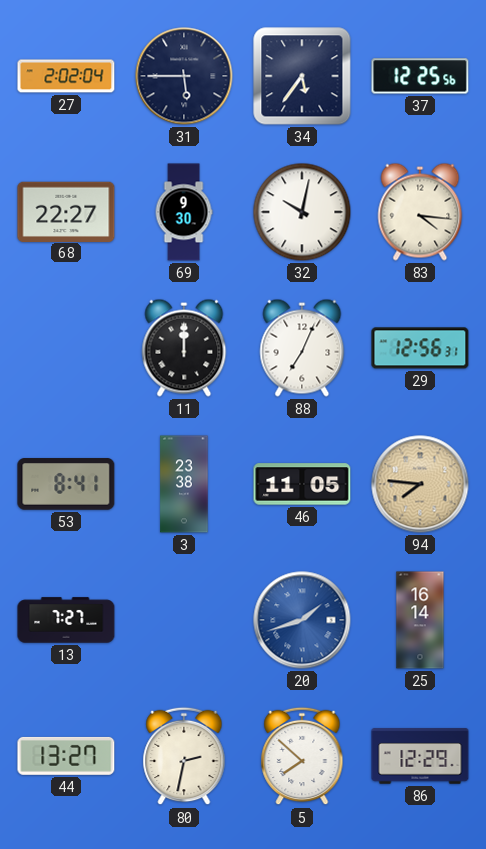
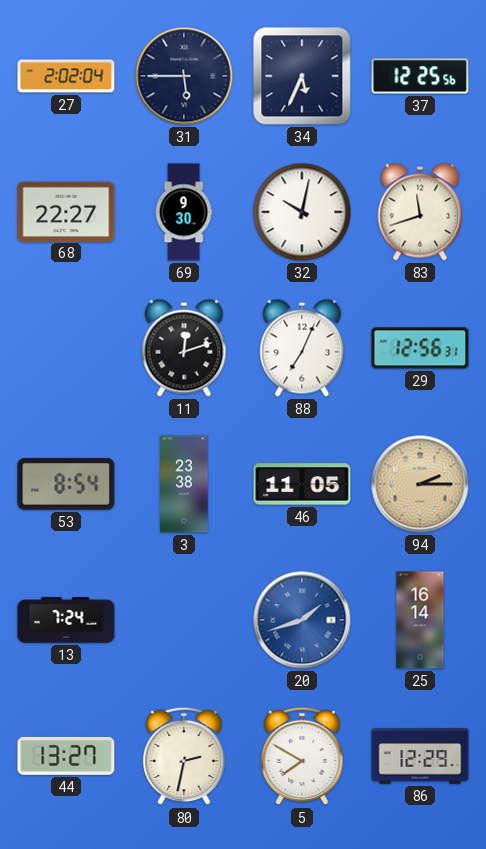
34: 5:36 -> 5:34
83: 4:16 -> 11:42
11: 12:00 -> 12:12
53: 8:41 -> 8:54
94: 7:46 -> 2:15
13: 7:27 -> 7:24
5: 7:52 -> 7:50
